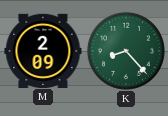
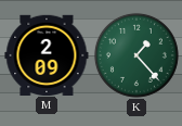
K: 8:23 -> 1:23
